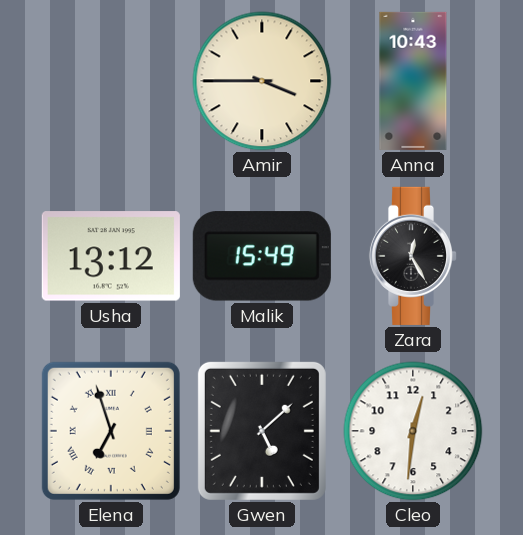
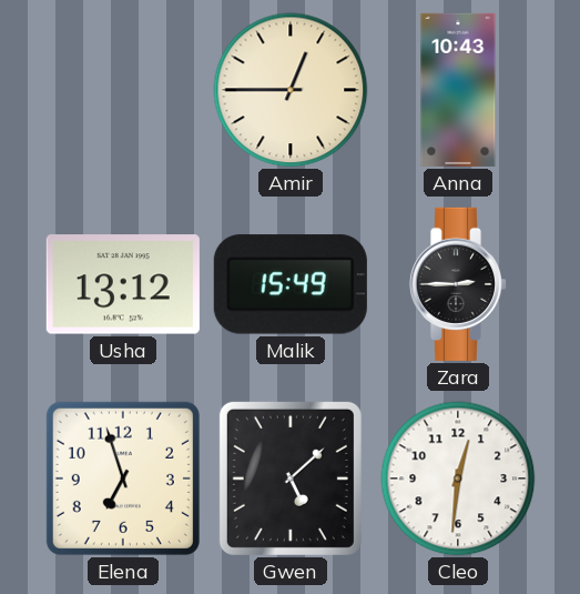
Amir: 3:45 -> 12:45
Zara: 12:25 -> 2:45
Elena numerals: Roman -> Arabic
